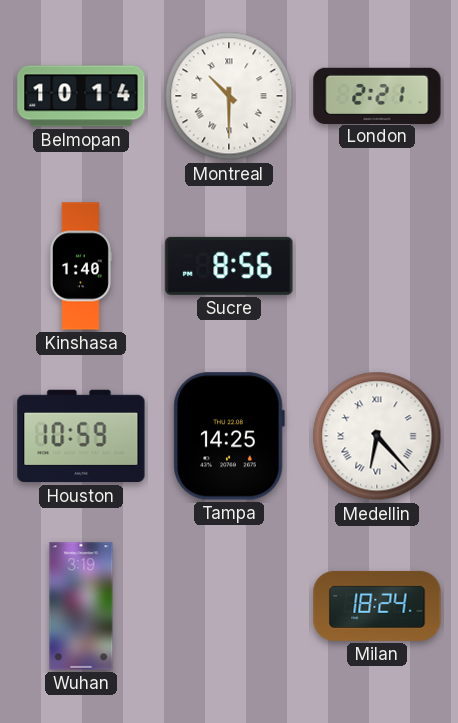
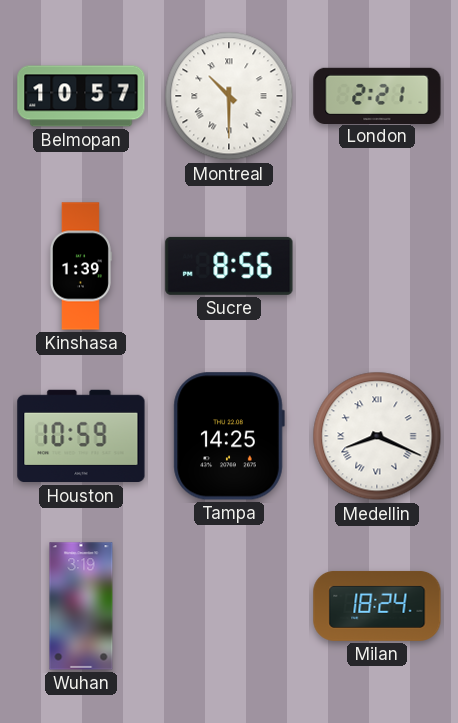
Belmopan: 10:14 -> 10:57
Kinshasa: 1:40 -> 1:39
Medellin: 6:23 -> 8:19
